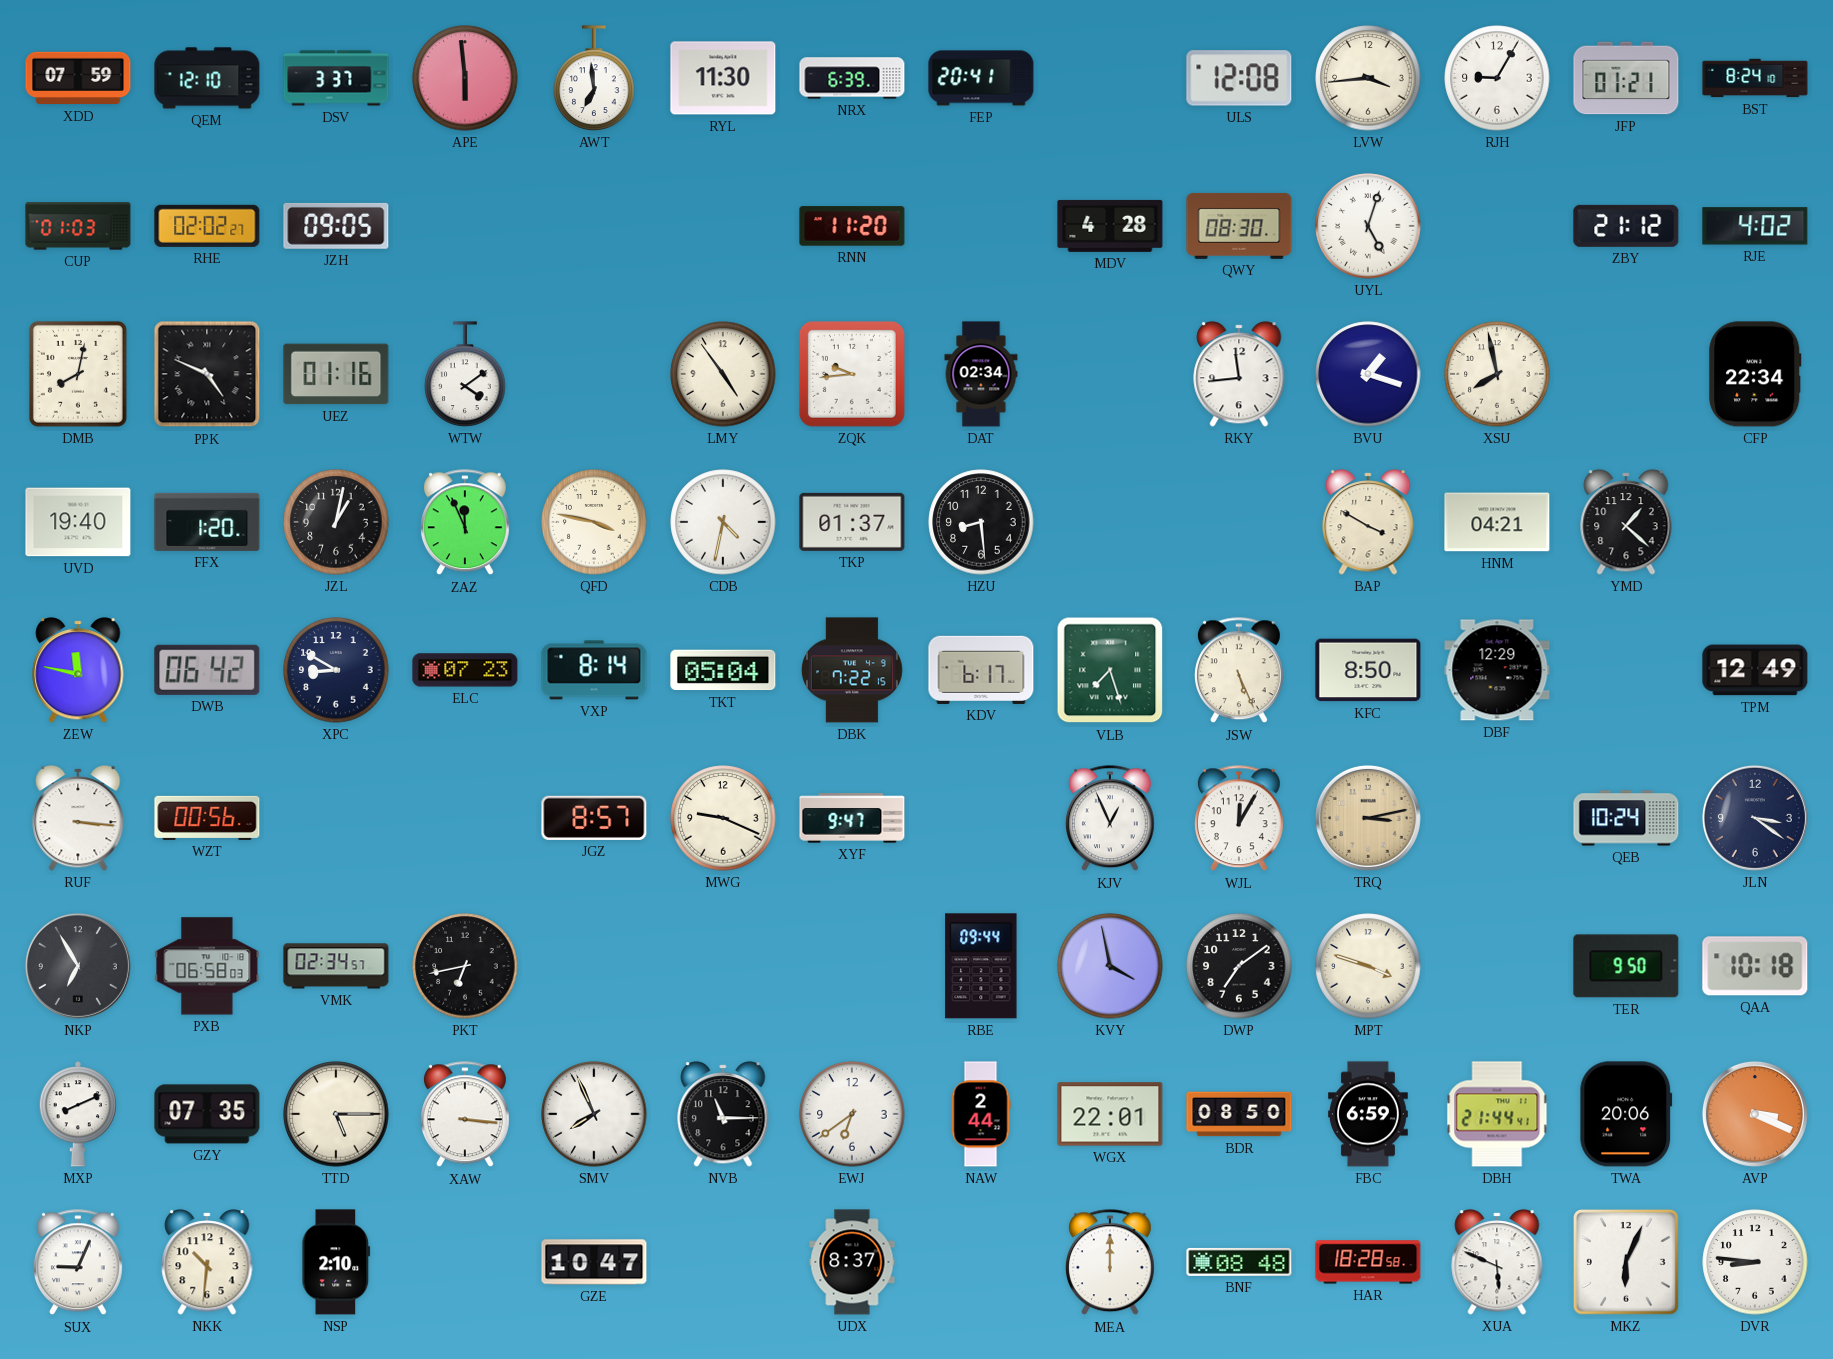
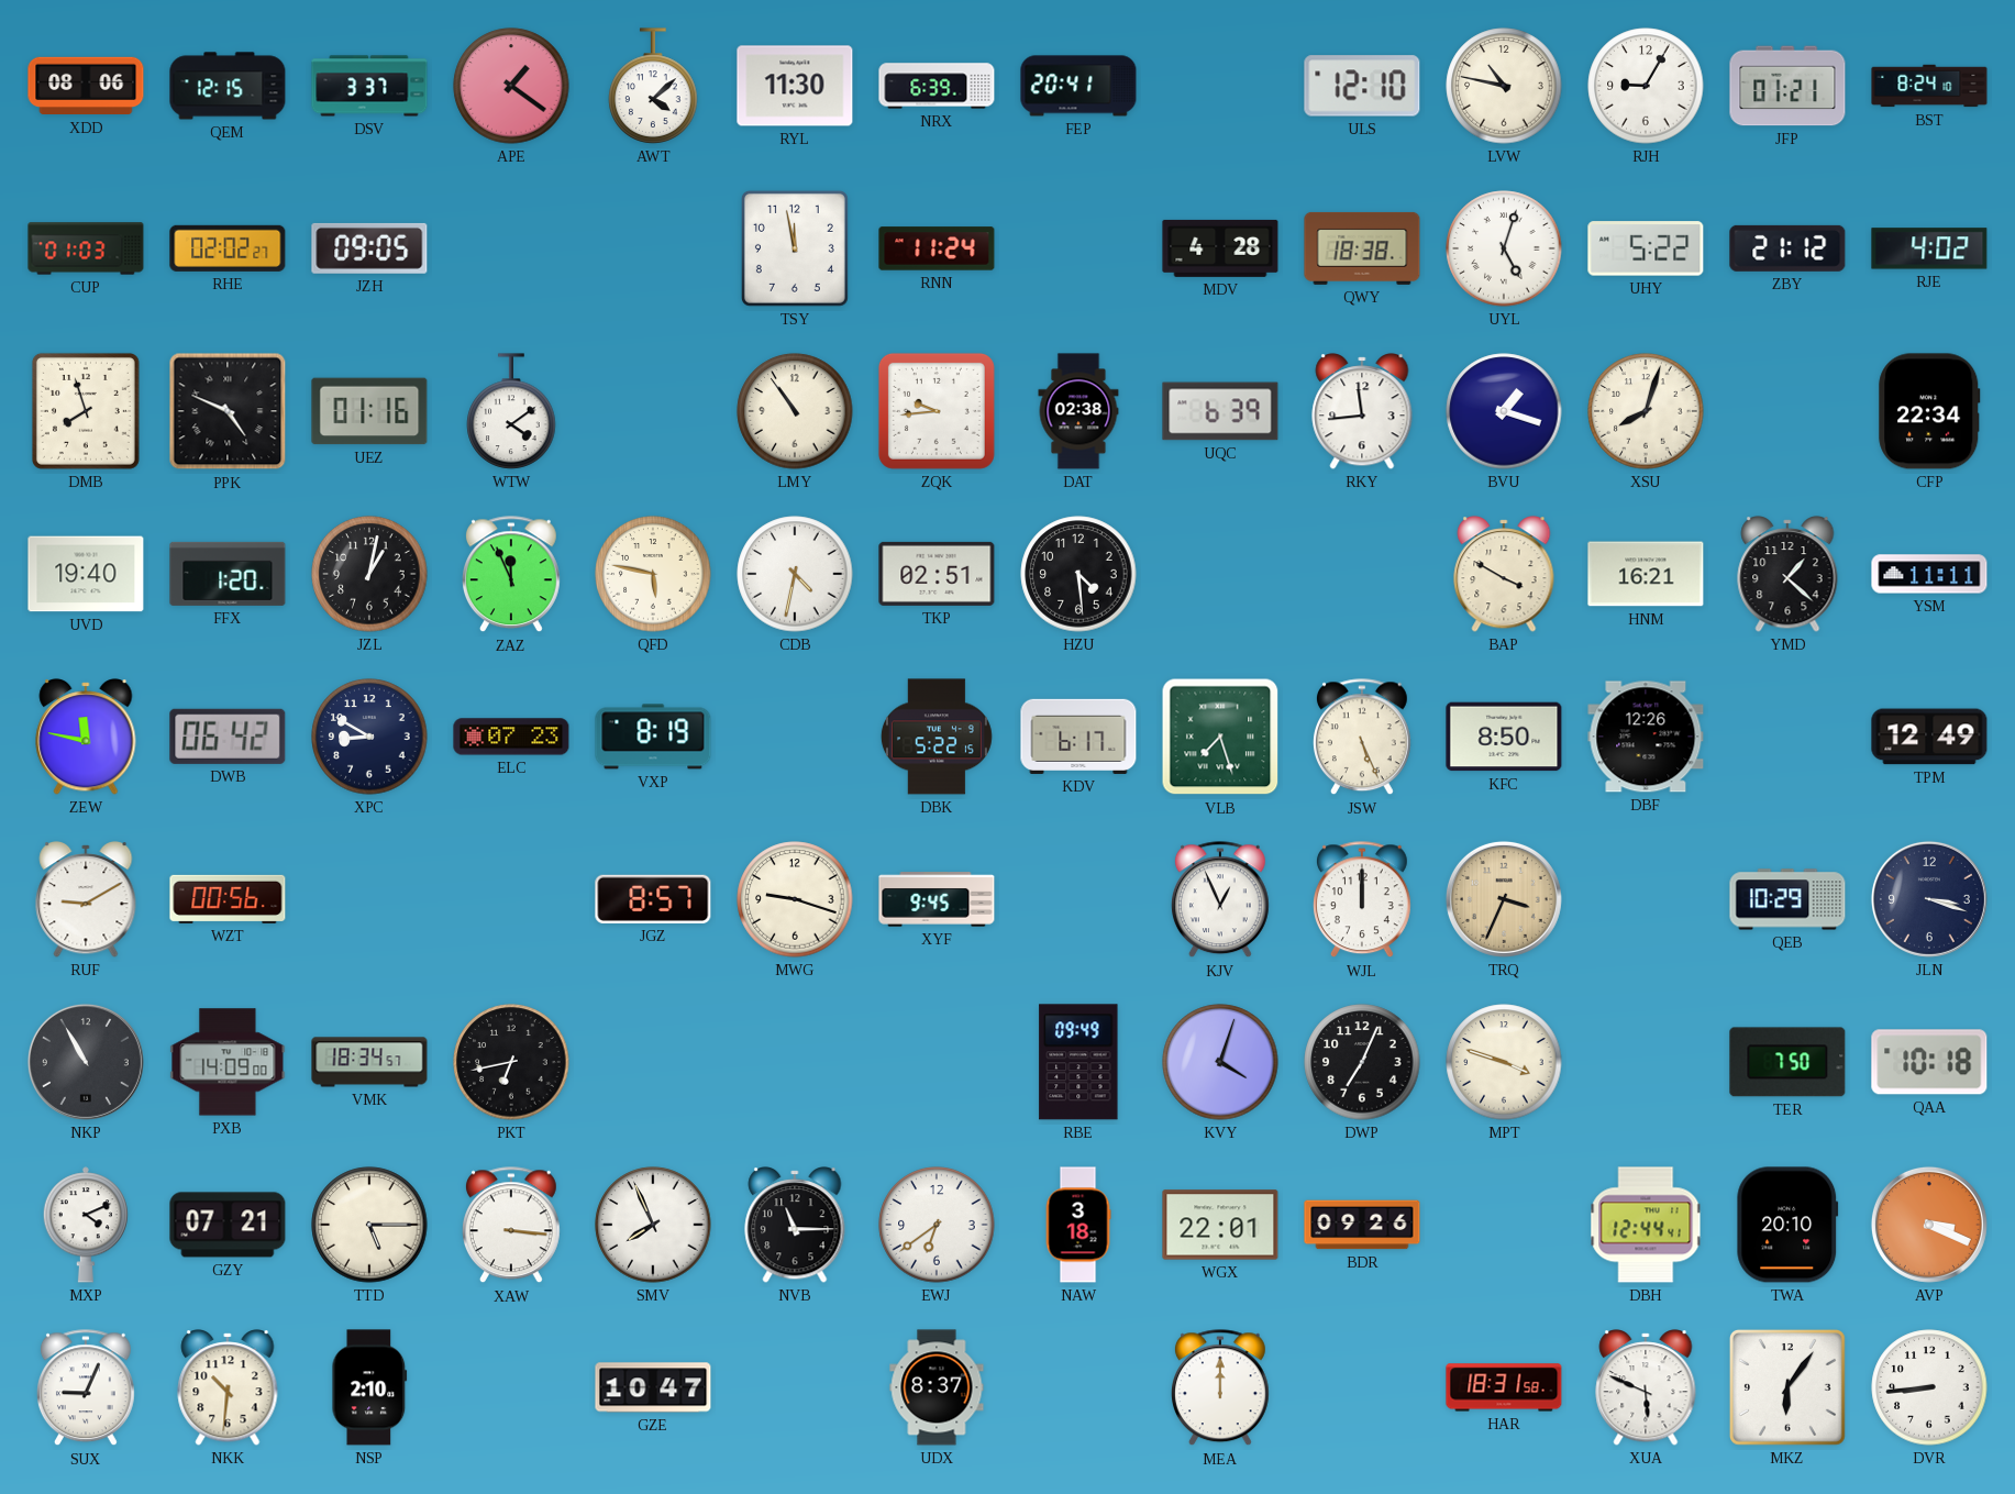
XDD: 07:59 -> 08:06
QEM: 12:10 -> 12:15
APE: 5:59 -> 1:21
AWT: 6:59 -> 4:08
ULS: 12:08 -> 12:10
LVW: 3:44 -> 10:47
TSY: none -> 11:58
RNN: 11:20 -> 11:24
QWY: 08:30 -> 18:38
UHY: none -> 5:22
DMB: 8:02 -> 7:57
LMY: 4:54 -> 10:54
DAT: 02:34 -> 02:38
UQC: none -> 6:39
XSU: 7:58 -> 8:03
QFD: 3:47 -> 5:47
TKP: 01:37 -> 02:51
HZU: 8:29 -> 4:29
HNM: 04:21 -> 16:21
YSM: none -> 11:11
VXP: 8:14 -> 8:19
TKT: 05:04 -> none
DBK: 7:22 -> 5:22
DBF: 12:29 -> 12:26
RUF: 3:16 -> 9:10
MWG: 9:19 -> 9:18
XYF: 9:47 -> 9:45
WJL: 12:05 -> 12:00
TRQ: 3:13 -> 3:34
QEB: 10:24 -> 10:29
JLN: 3:21 -> 3:18
NKP: 6:55 -> 10:55
PXB: 06:58 -> 14:09
VMK: 02:34 -> 18:34
RBE: 09:44 -> 09:49
KVY: 3:58 -> 4:03
DWP: 7:09 -> 7:04
TER: 9:50 -> 7:50
MXP: 8:11 -> 4:11
GZY: 07:35 -> 07:21
NAW: 2:44 -> 3:18
BDR: 08:50 -> 09:26
FBC: 6:59 -> none
DBH: 21:44 -> 12:44
TWA: 20:06 -> 20:10
BNF: 08:48 -> none
HAR: 18:28 -> 18:31
MKZ: 6:04 -> 6:06
DVR: 8:46 -> 8:44
